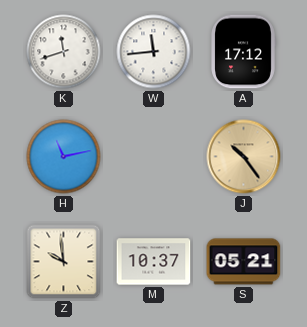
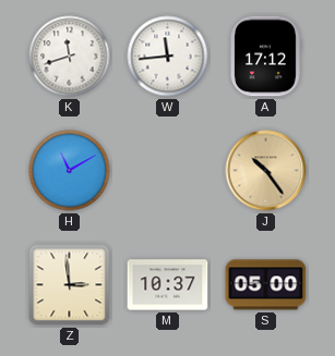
H: 11:13 -> 11:10
Z: 9:59 -> 2:59
S: 05:21 -> 05:00
